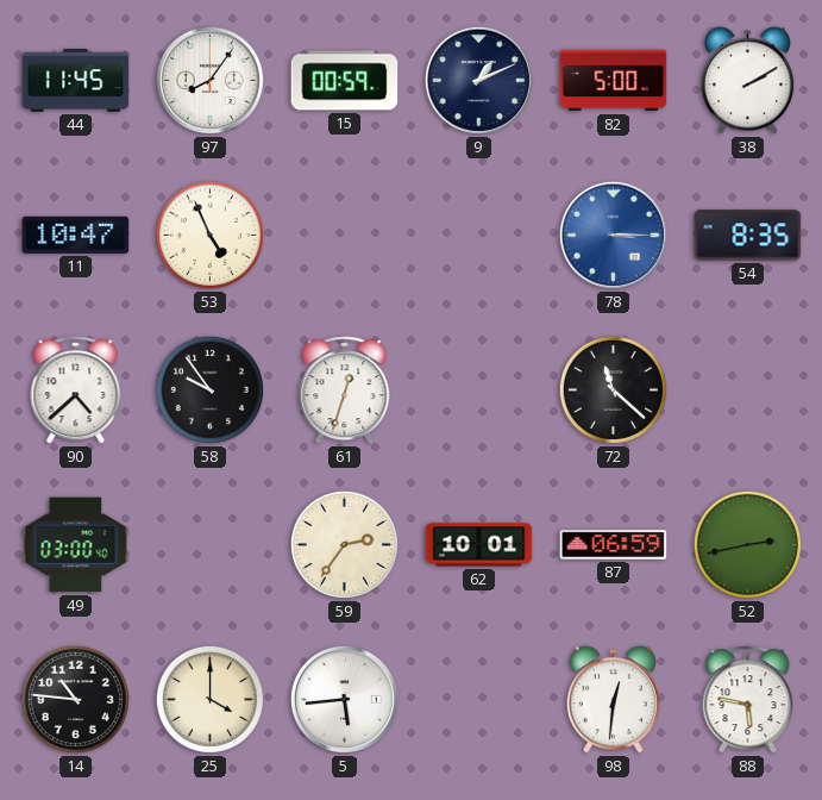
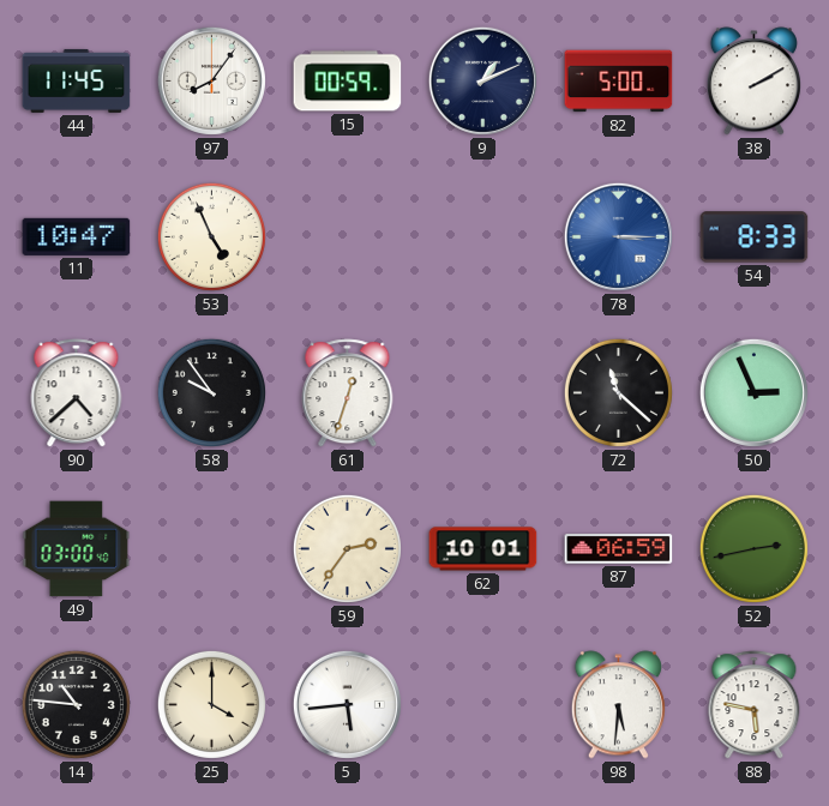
54: 8:35 -> 8:33
50: none -> 2:56
98: 12:31 -> 5:31
